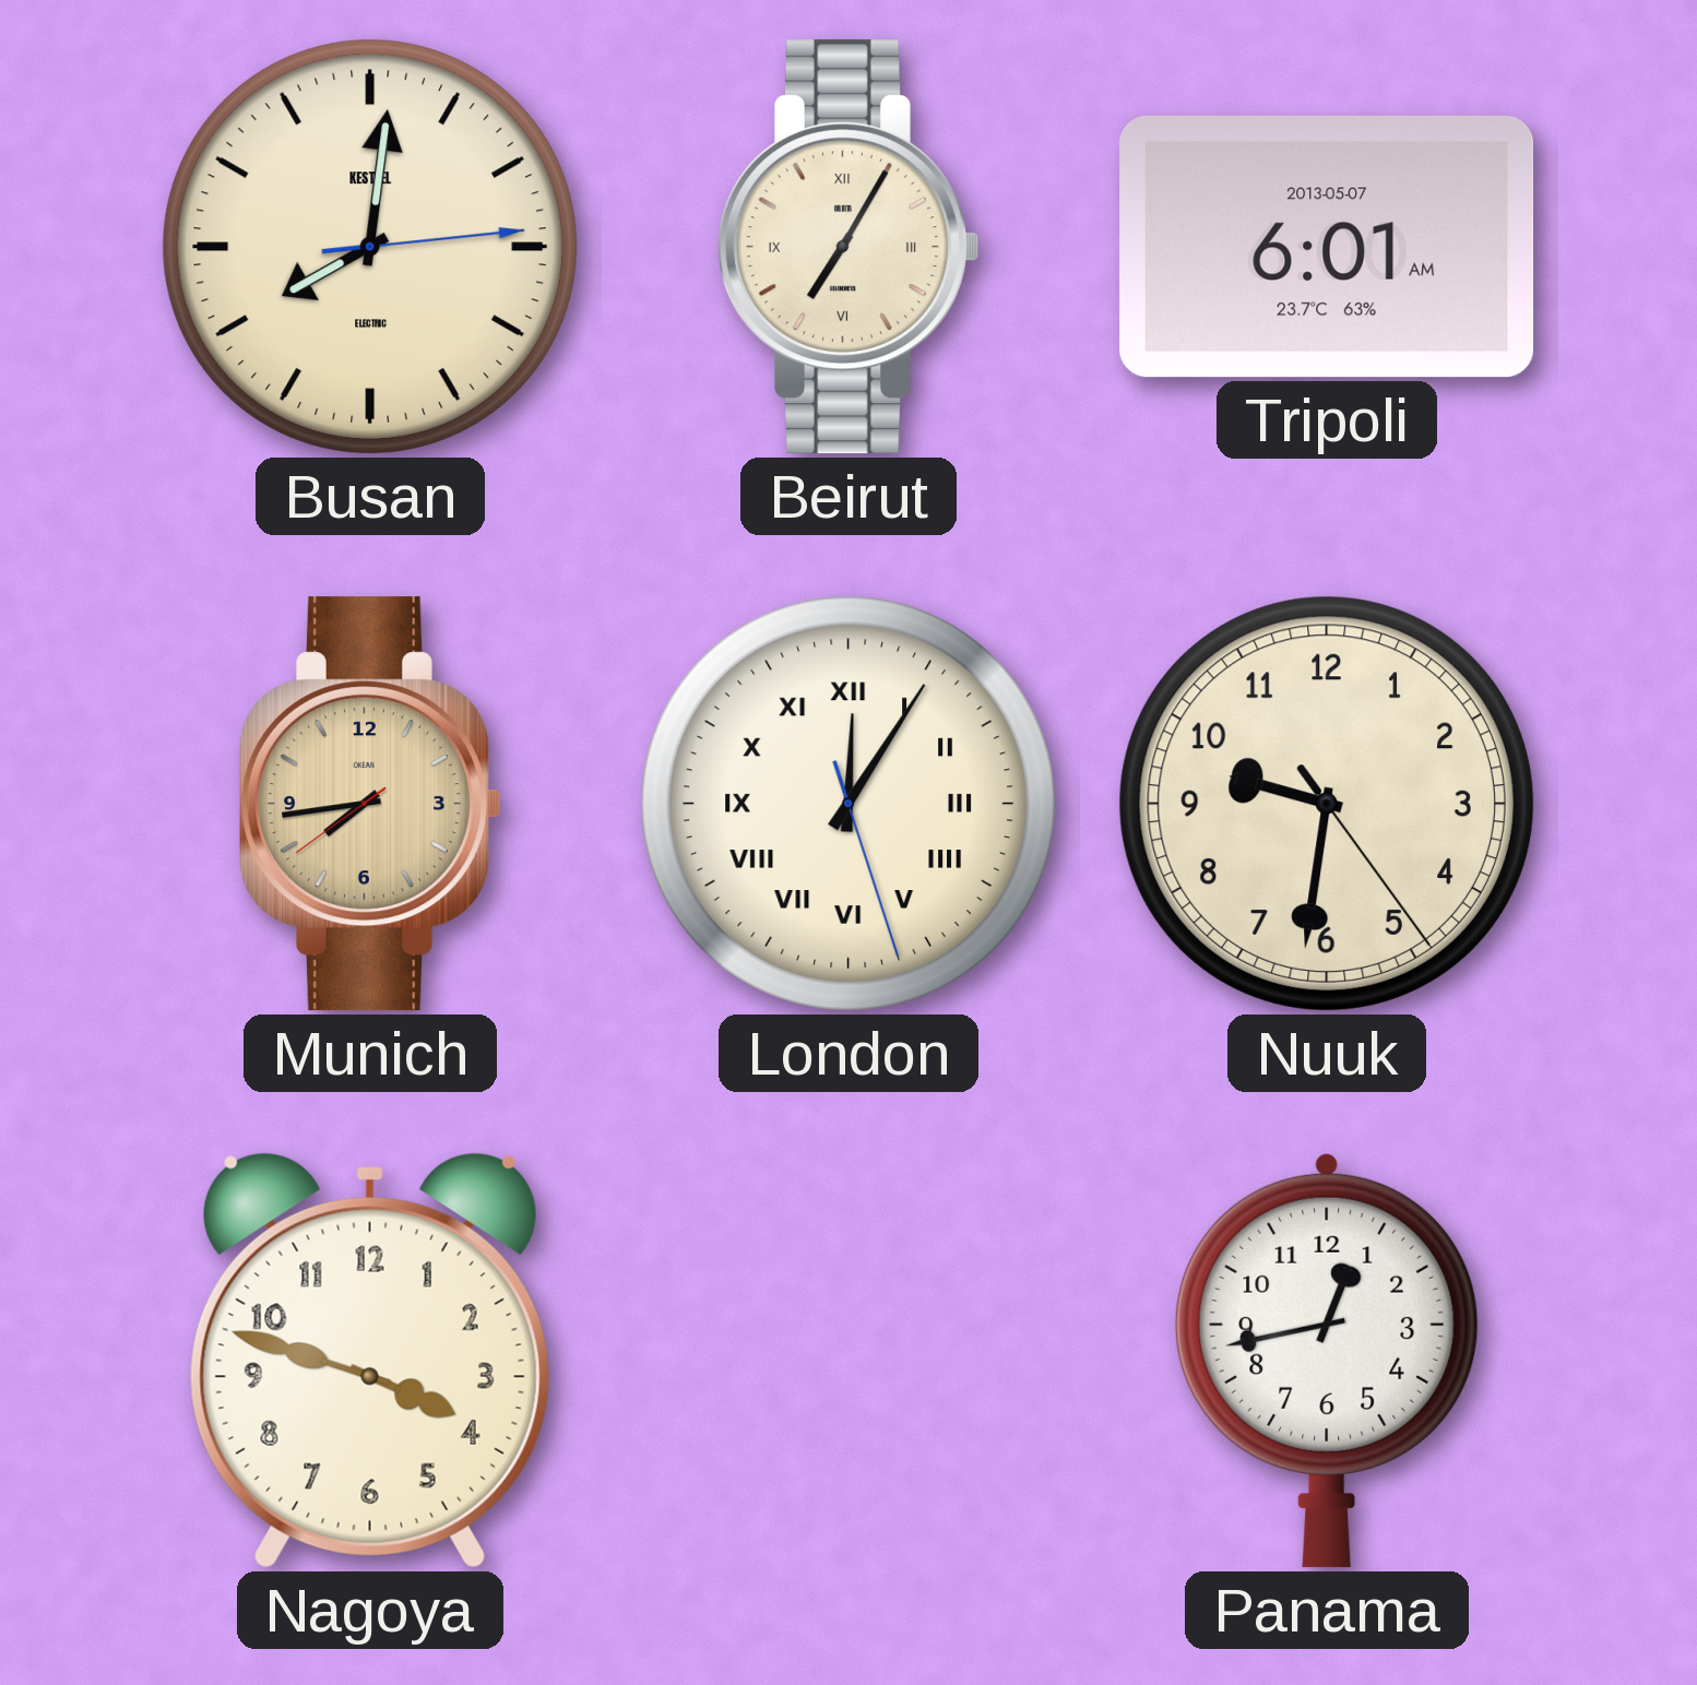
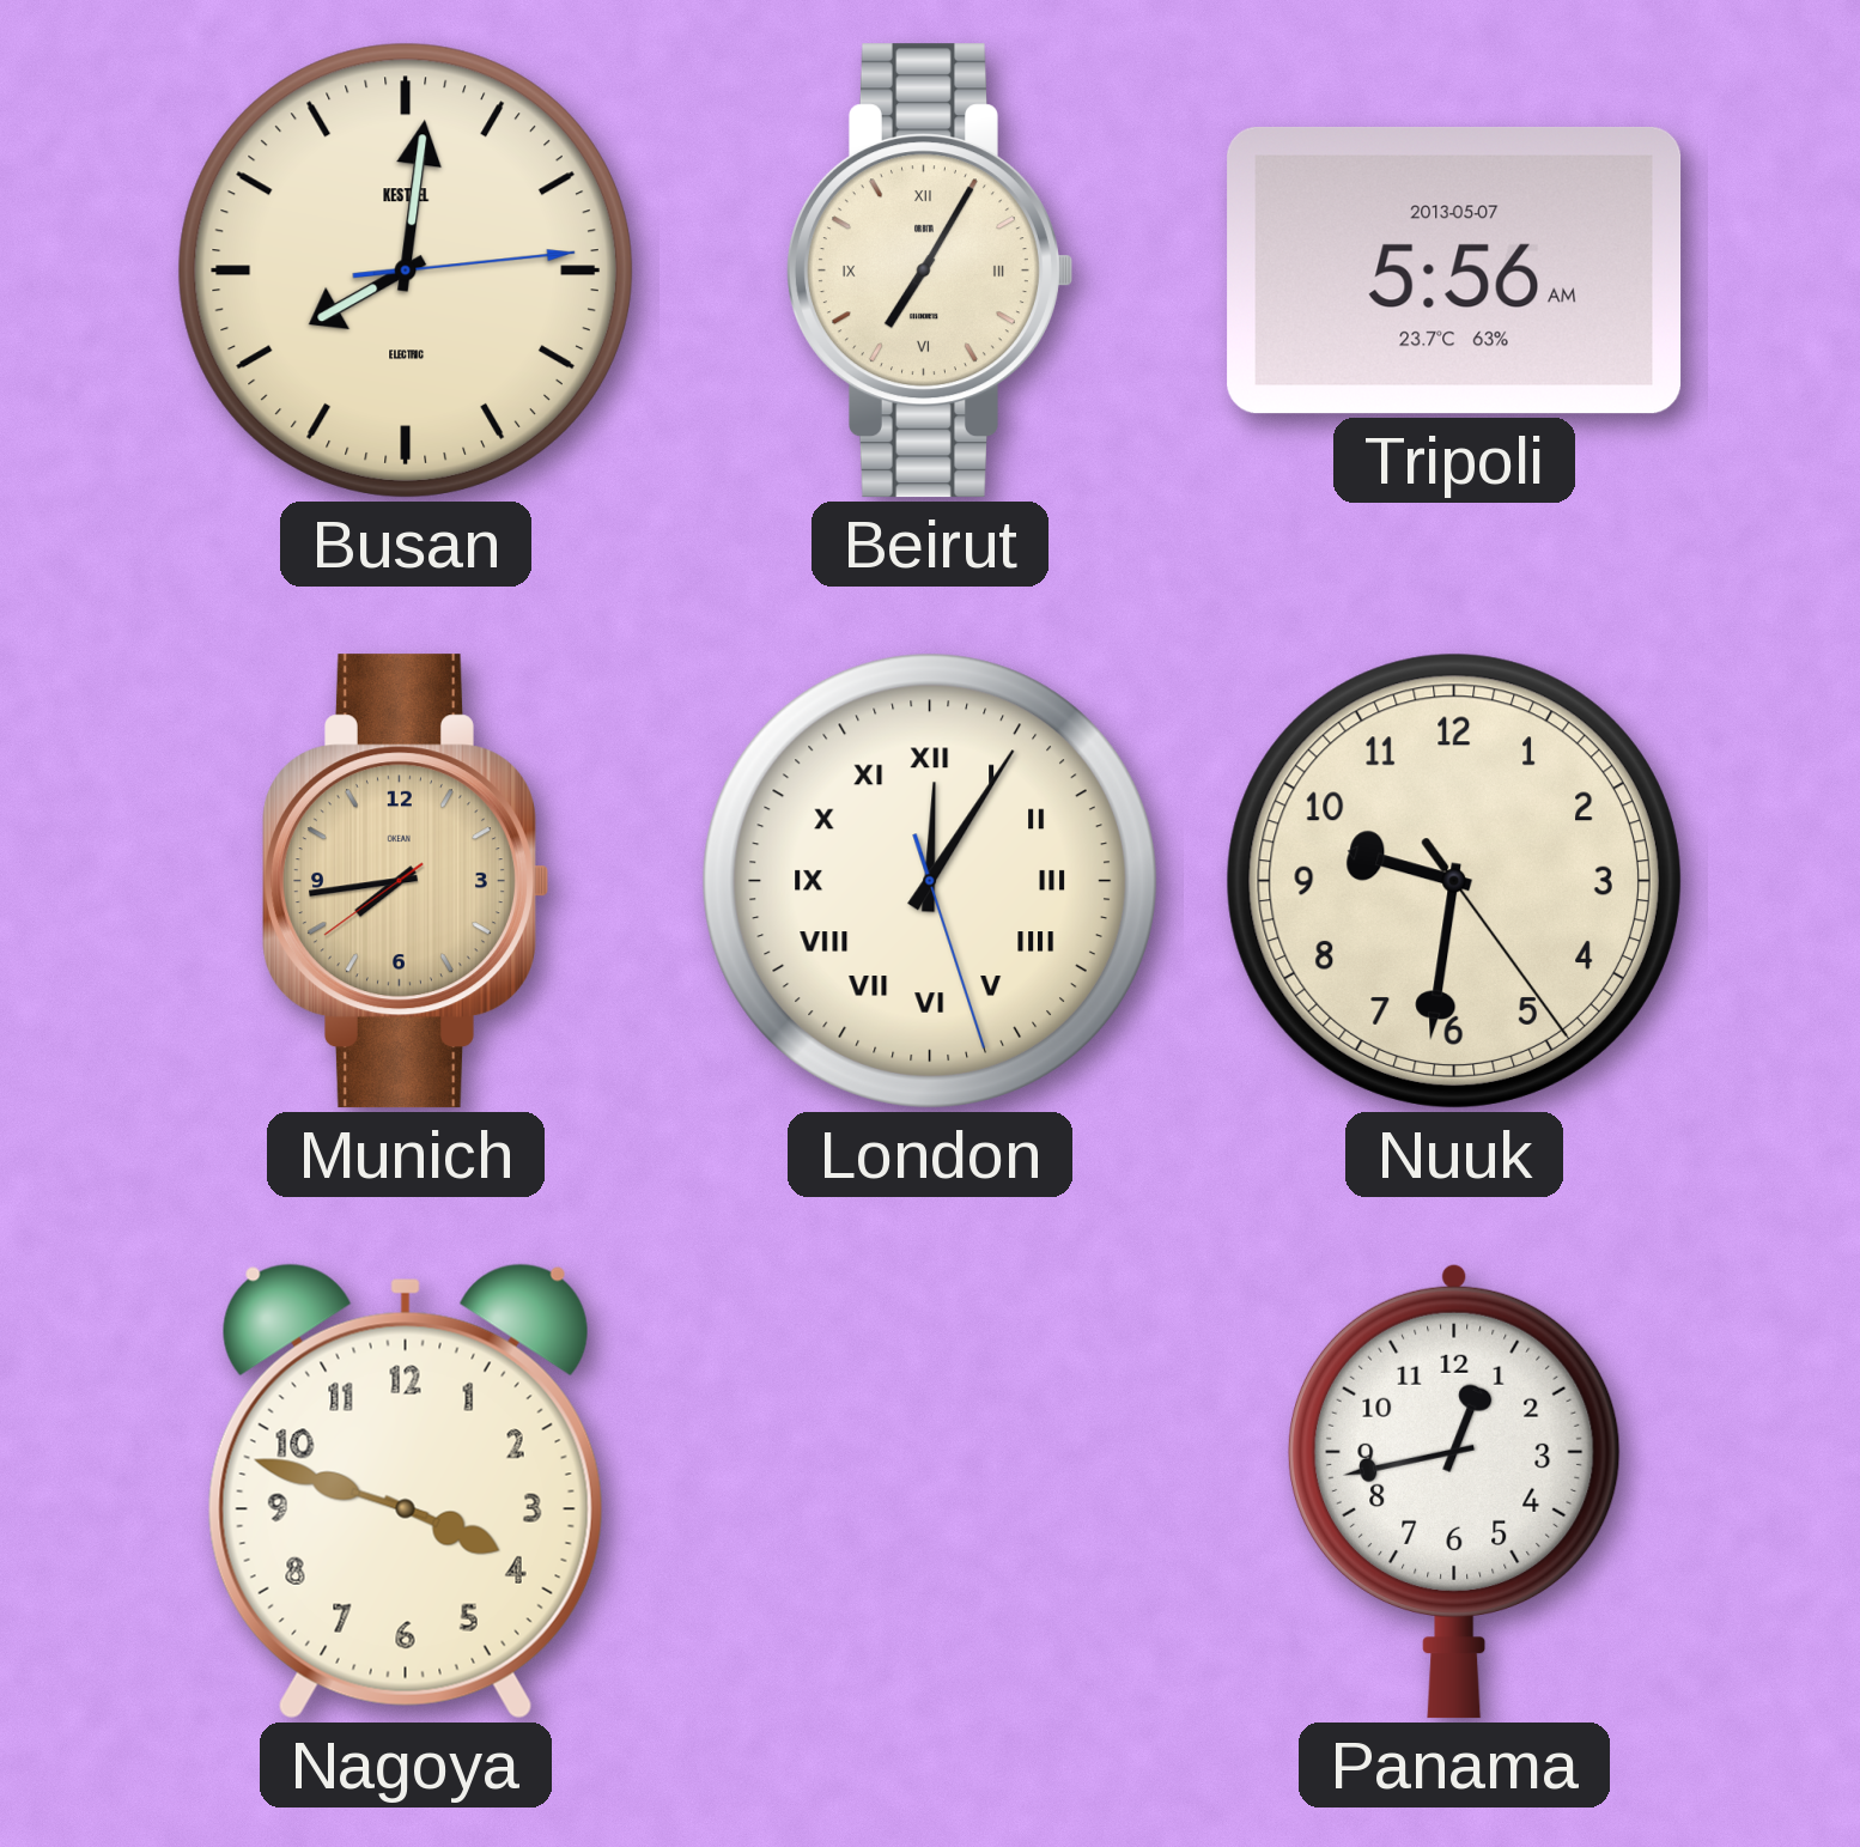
Tripoli: 6:01 -> 5:56
